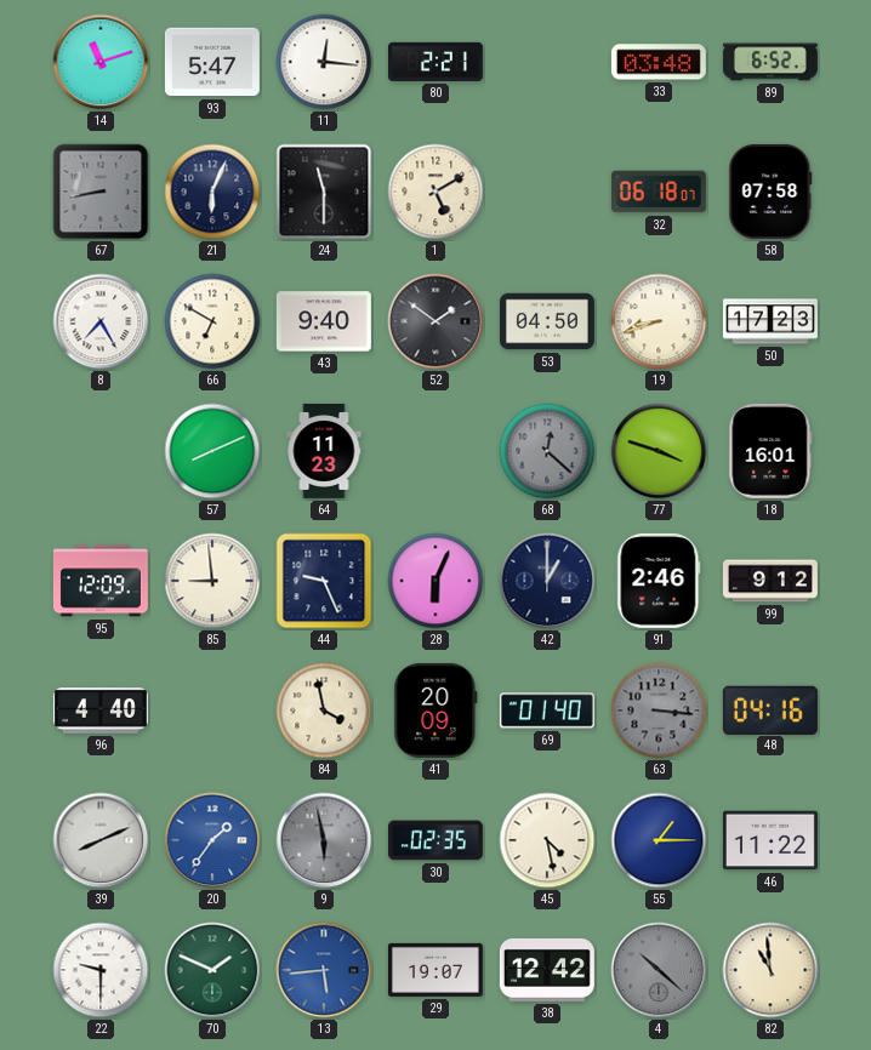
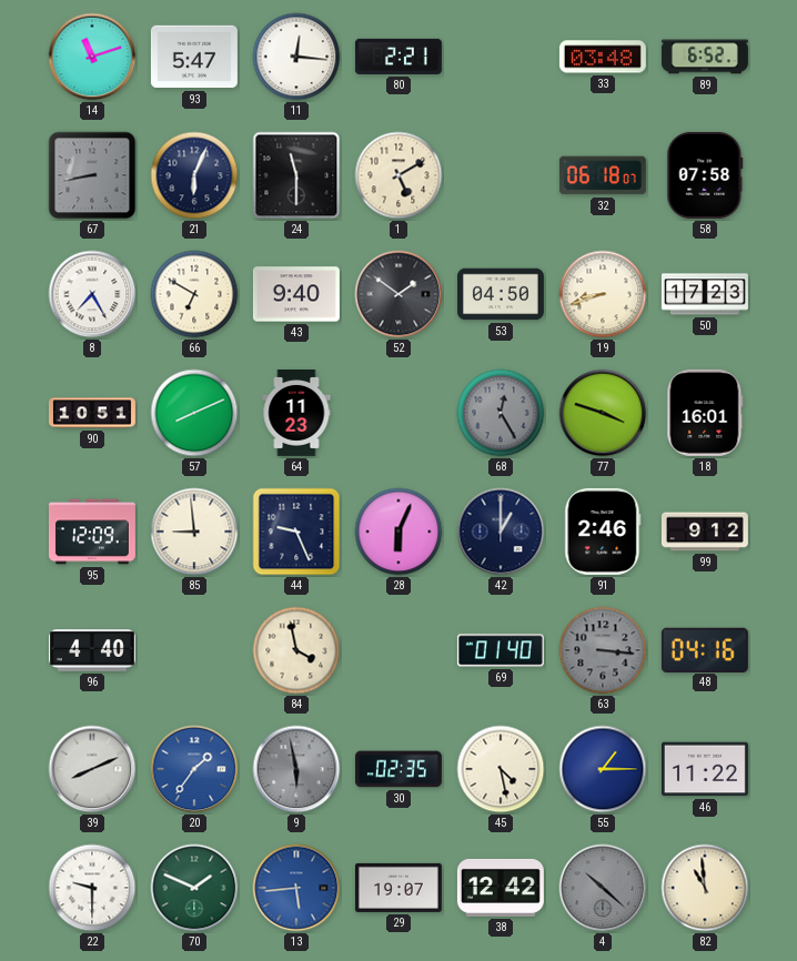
90: none -> 10:51
68: 12:22 -> 12:25
41: 20:09 -> none
